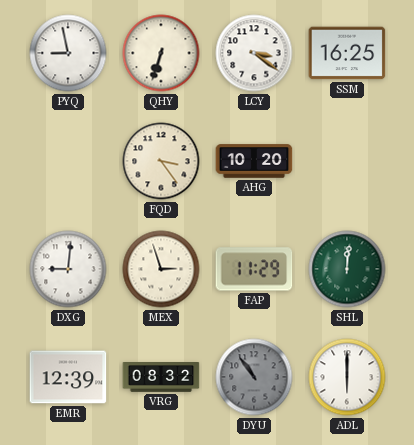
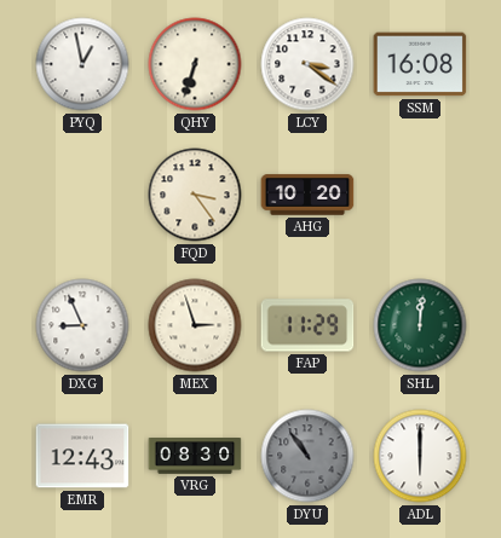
PYQ: 8:58 -> 12:58
SSM: 16:25 -> 16:08
DXG: 9:01 -> 8:56
EMR: 12:39 -> 12:43
VRG: 08:32 -> 08:30
